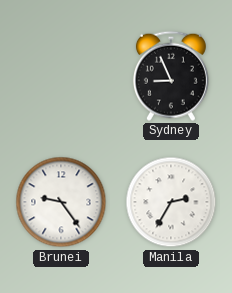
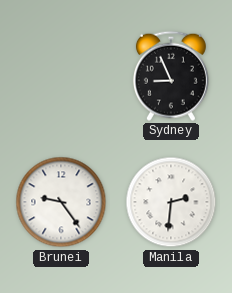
Manila: 2:35 -> 2:31
